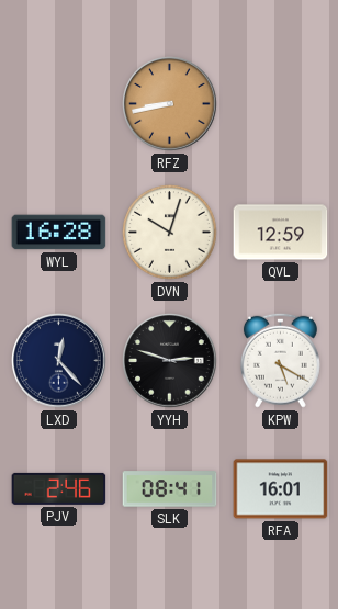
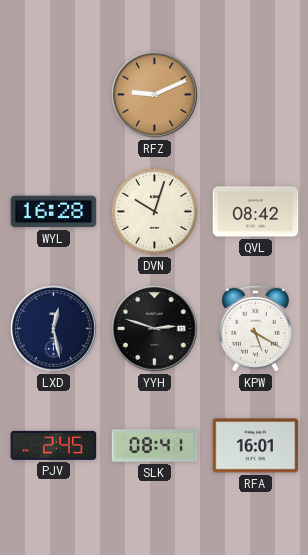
RFZ: 8:43 -> 9:11
QVL: 12:59 -> 08:42
LXD: 12:23 -> 12:28
PJV: 2:46 -> 2:45
